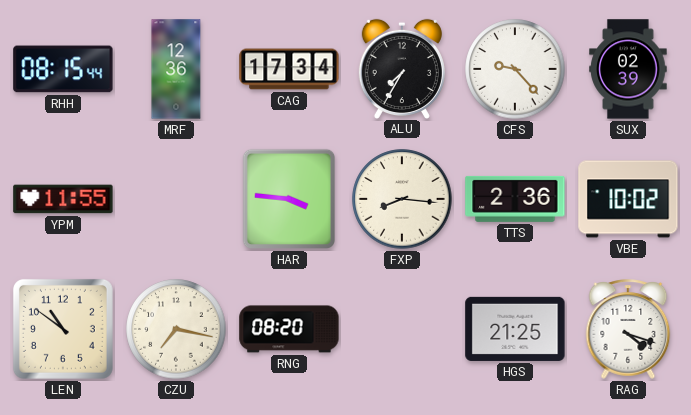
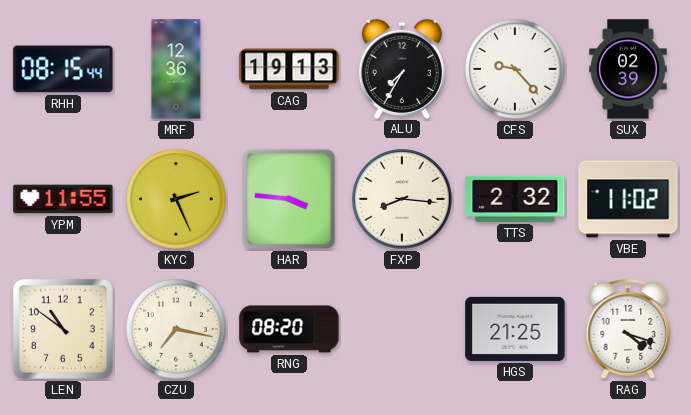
CAG: 17:34 -> 19:13
KYC: none -> 2:26
TTS: 2:36 -> 2:32
VBE: 10:02 -> 11:02
